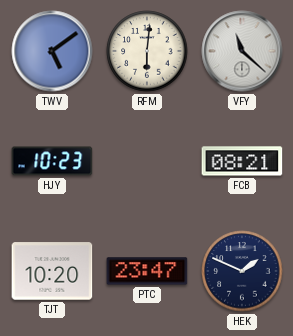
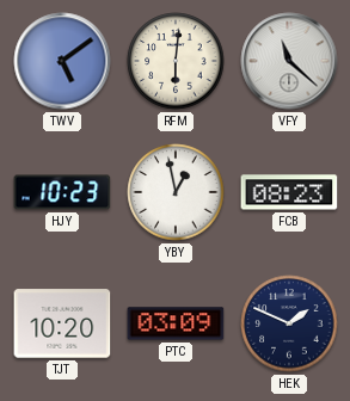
YBY: none -> 12:58
FCB: 08:21 -> 08:23
PTC: 23:47 -> 03:09
